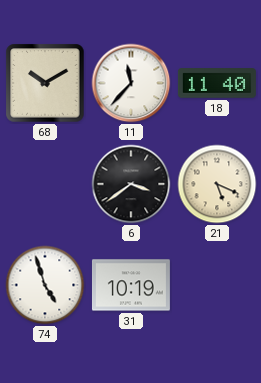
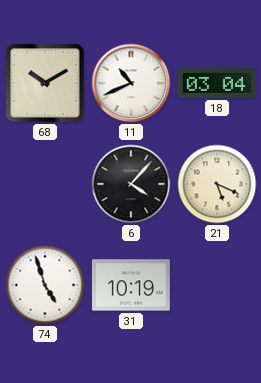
11: 11:37 -> 10:41
18: 11:40 -> 03:04
6: 3:39 -> 4:07
